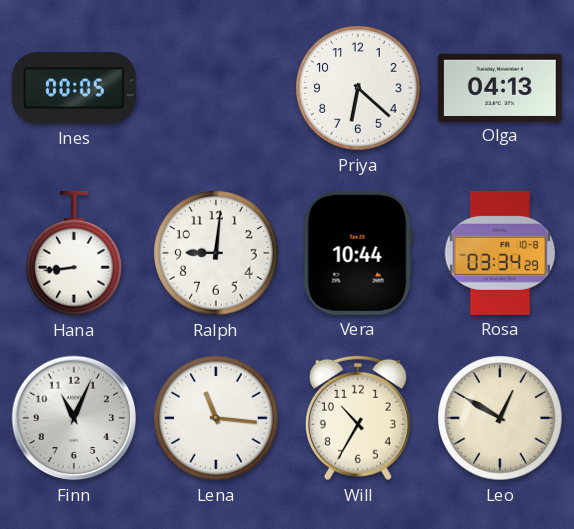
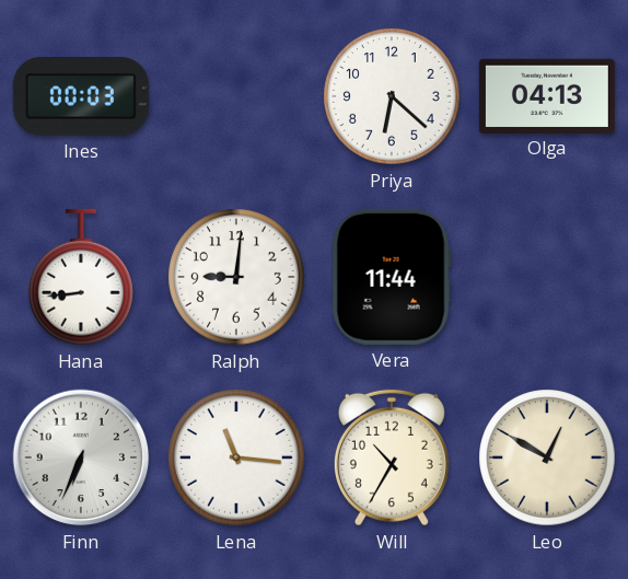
Ines: 00:05 -> 00:03
Vera: 10:44 -> 11:44
Rosa: 03:34 -> none
Finn: 11:04 -> 6:34
